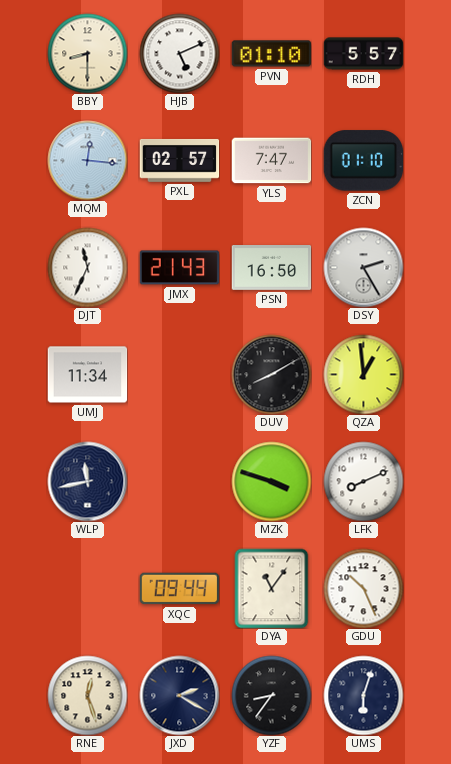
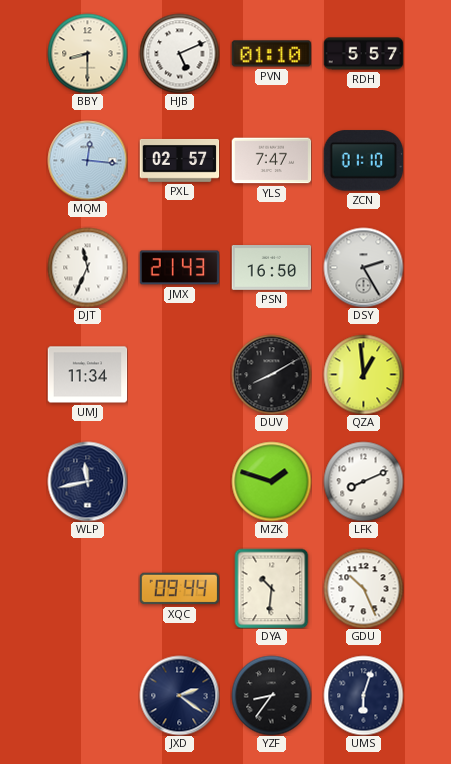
MZK: 3:48 -> 1:48
DYA: 11:06 -> 10:31
RNE: 12:27 -> none
JXD: 2:20 -> 2:21
